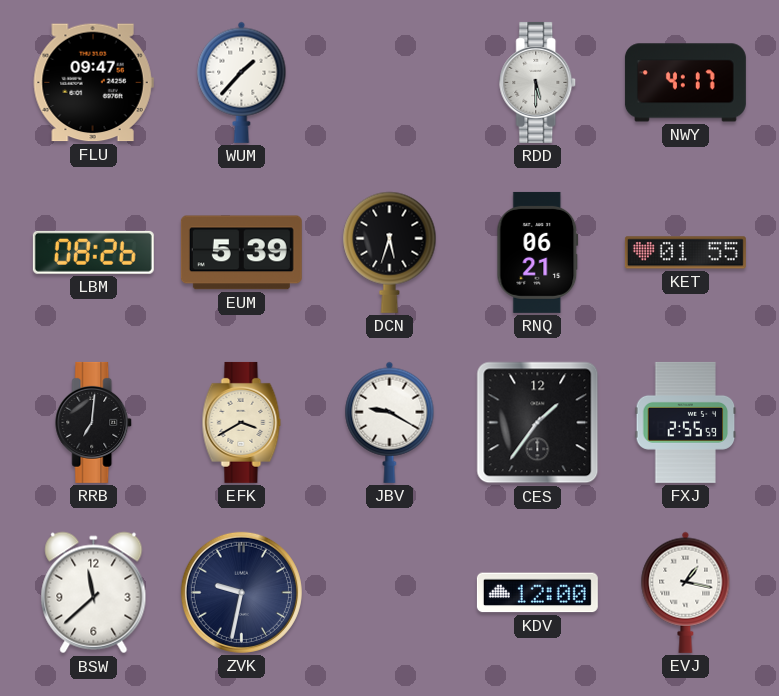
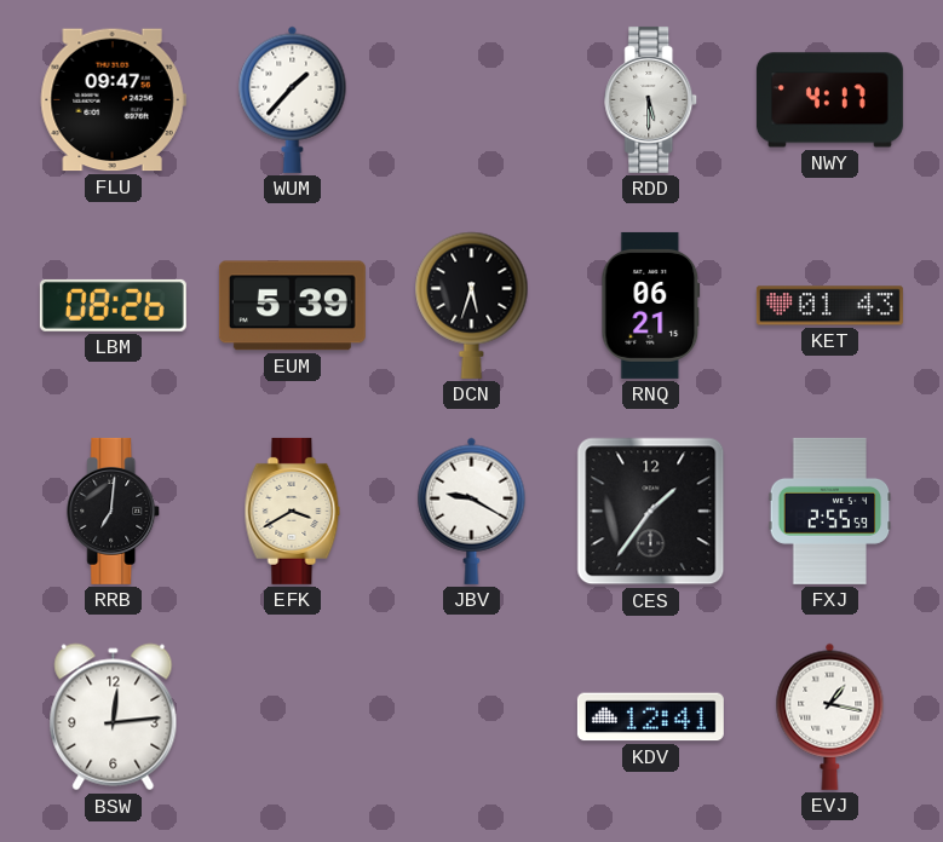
KET: 01:55 -> 01:43
BSW: 11:38 -> 12:14
ZVK: 9:32 -> none
KDV: 12:00 -> 12:41
